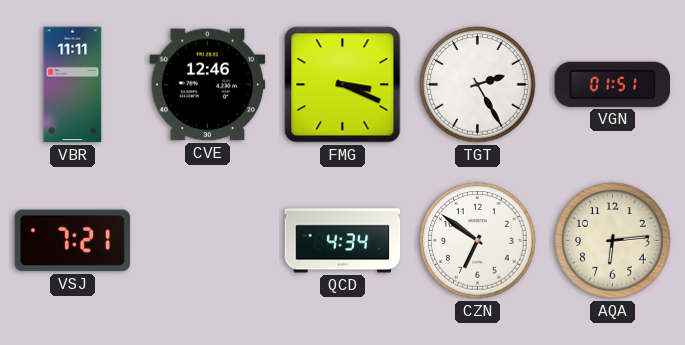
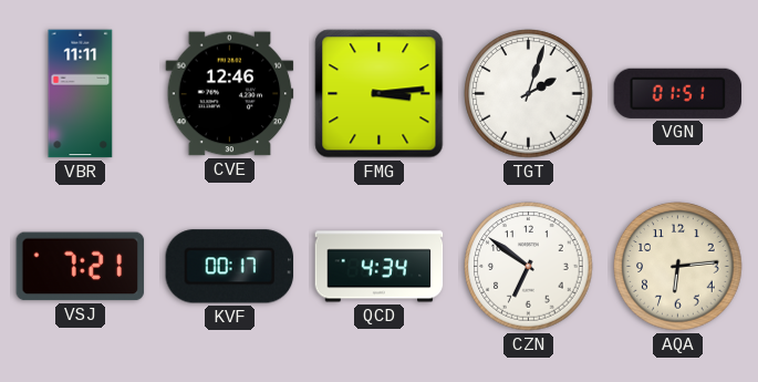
FMG: 3:19 -> 3:14
TGT: 2:25 -> 2:03
KVF: none -> 00:17
